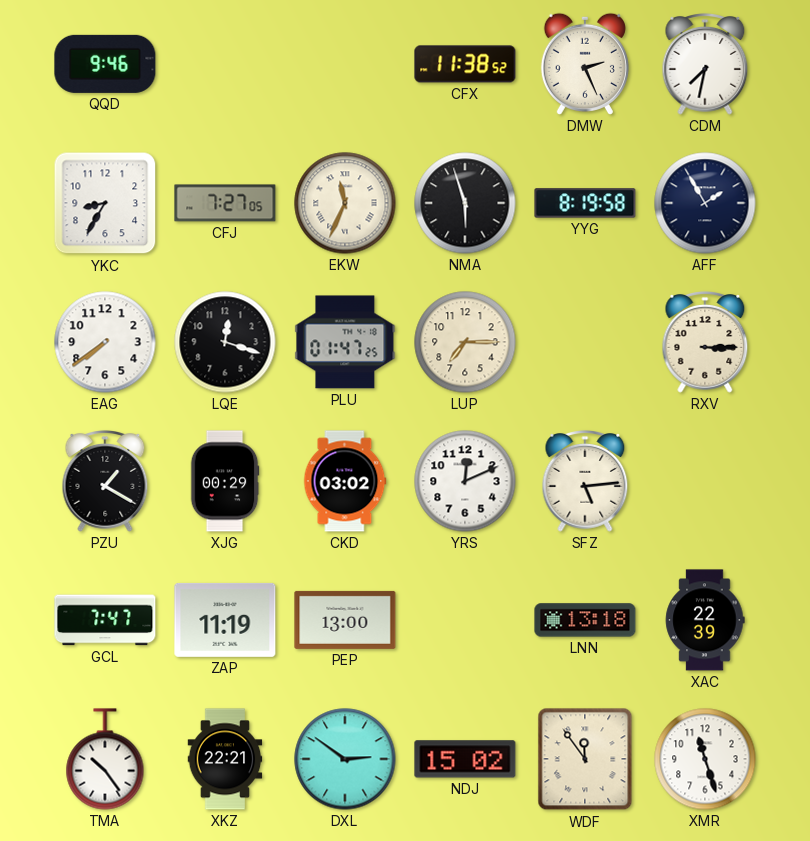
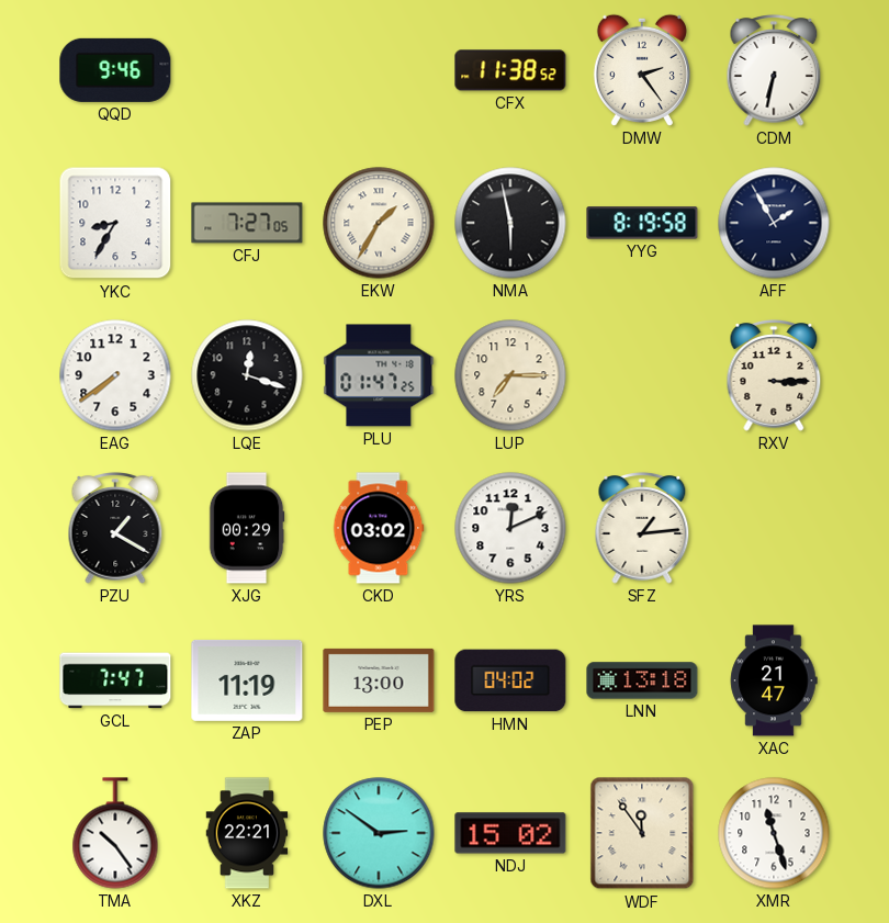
DMW: 2:26 -> 2:24
CDM: 7:32 -> 6:32
EKW: 11:34 -> 1:35
NMA: 5:57 -> 5:58
SFZ: 5:14 -> 1:14
HMN: none -> 04:02
XAC: 22:39 -> 21:47
